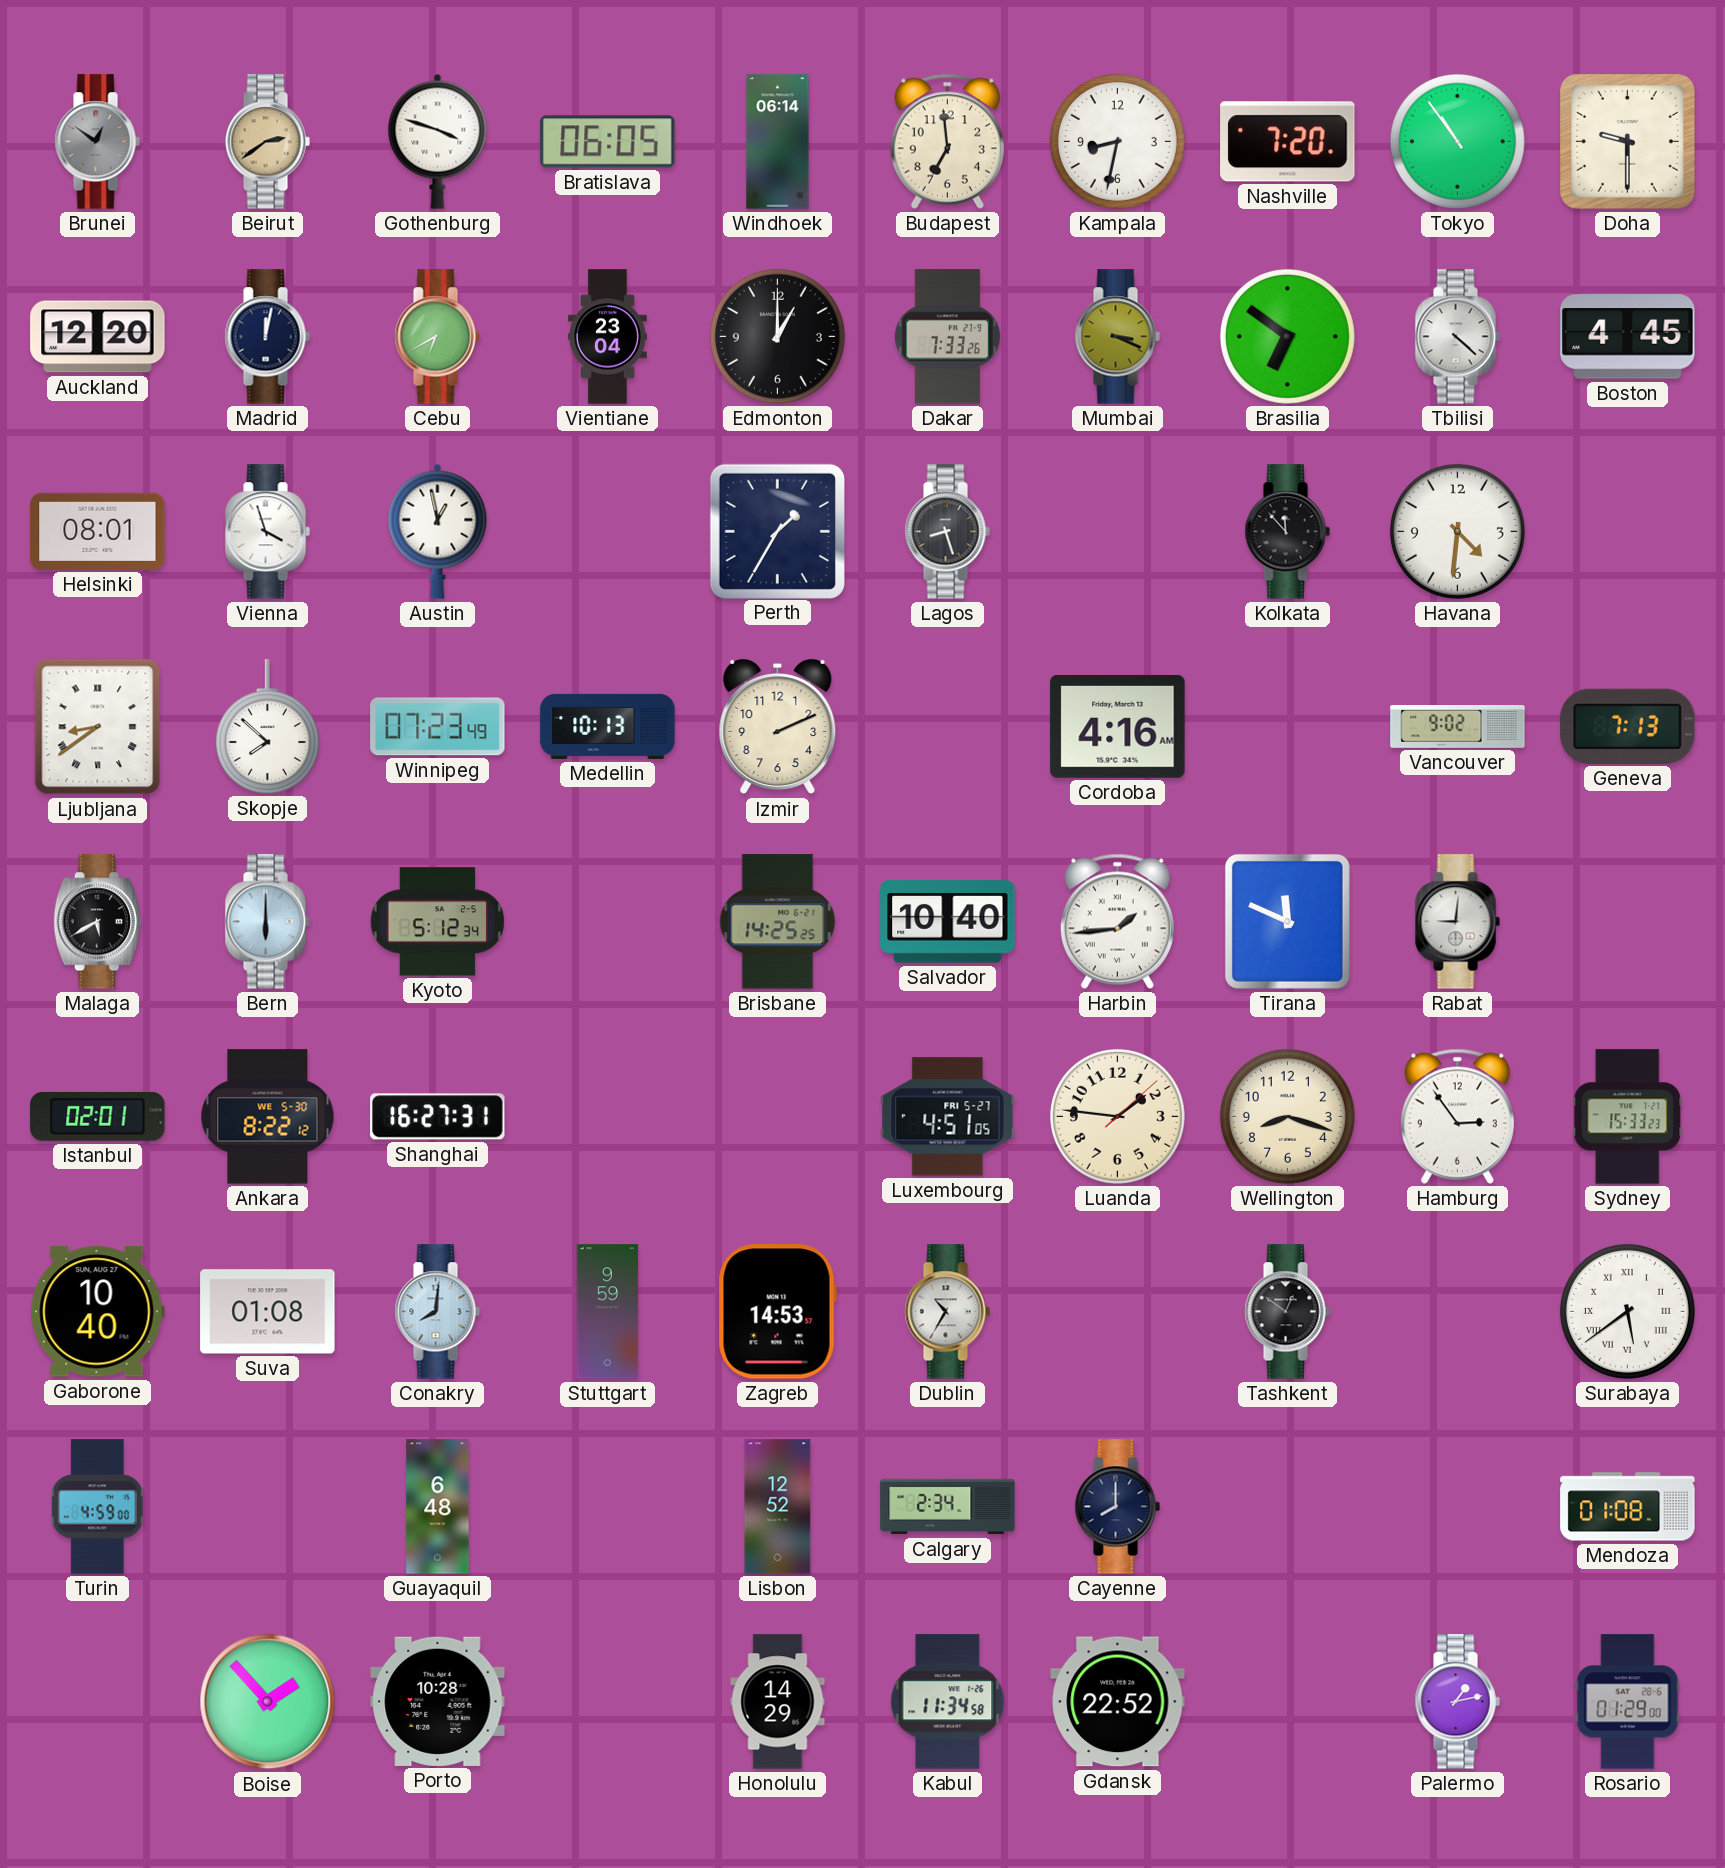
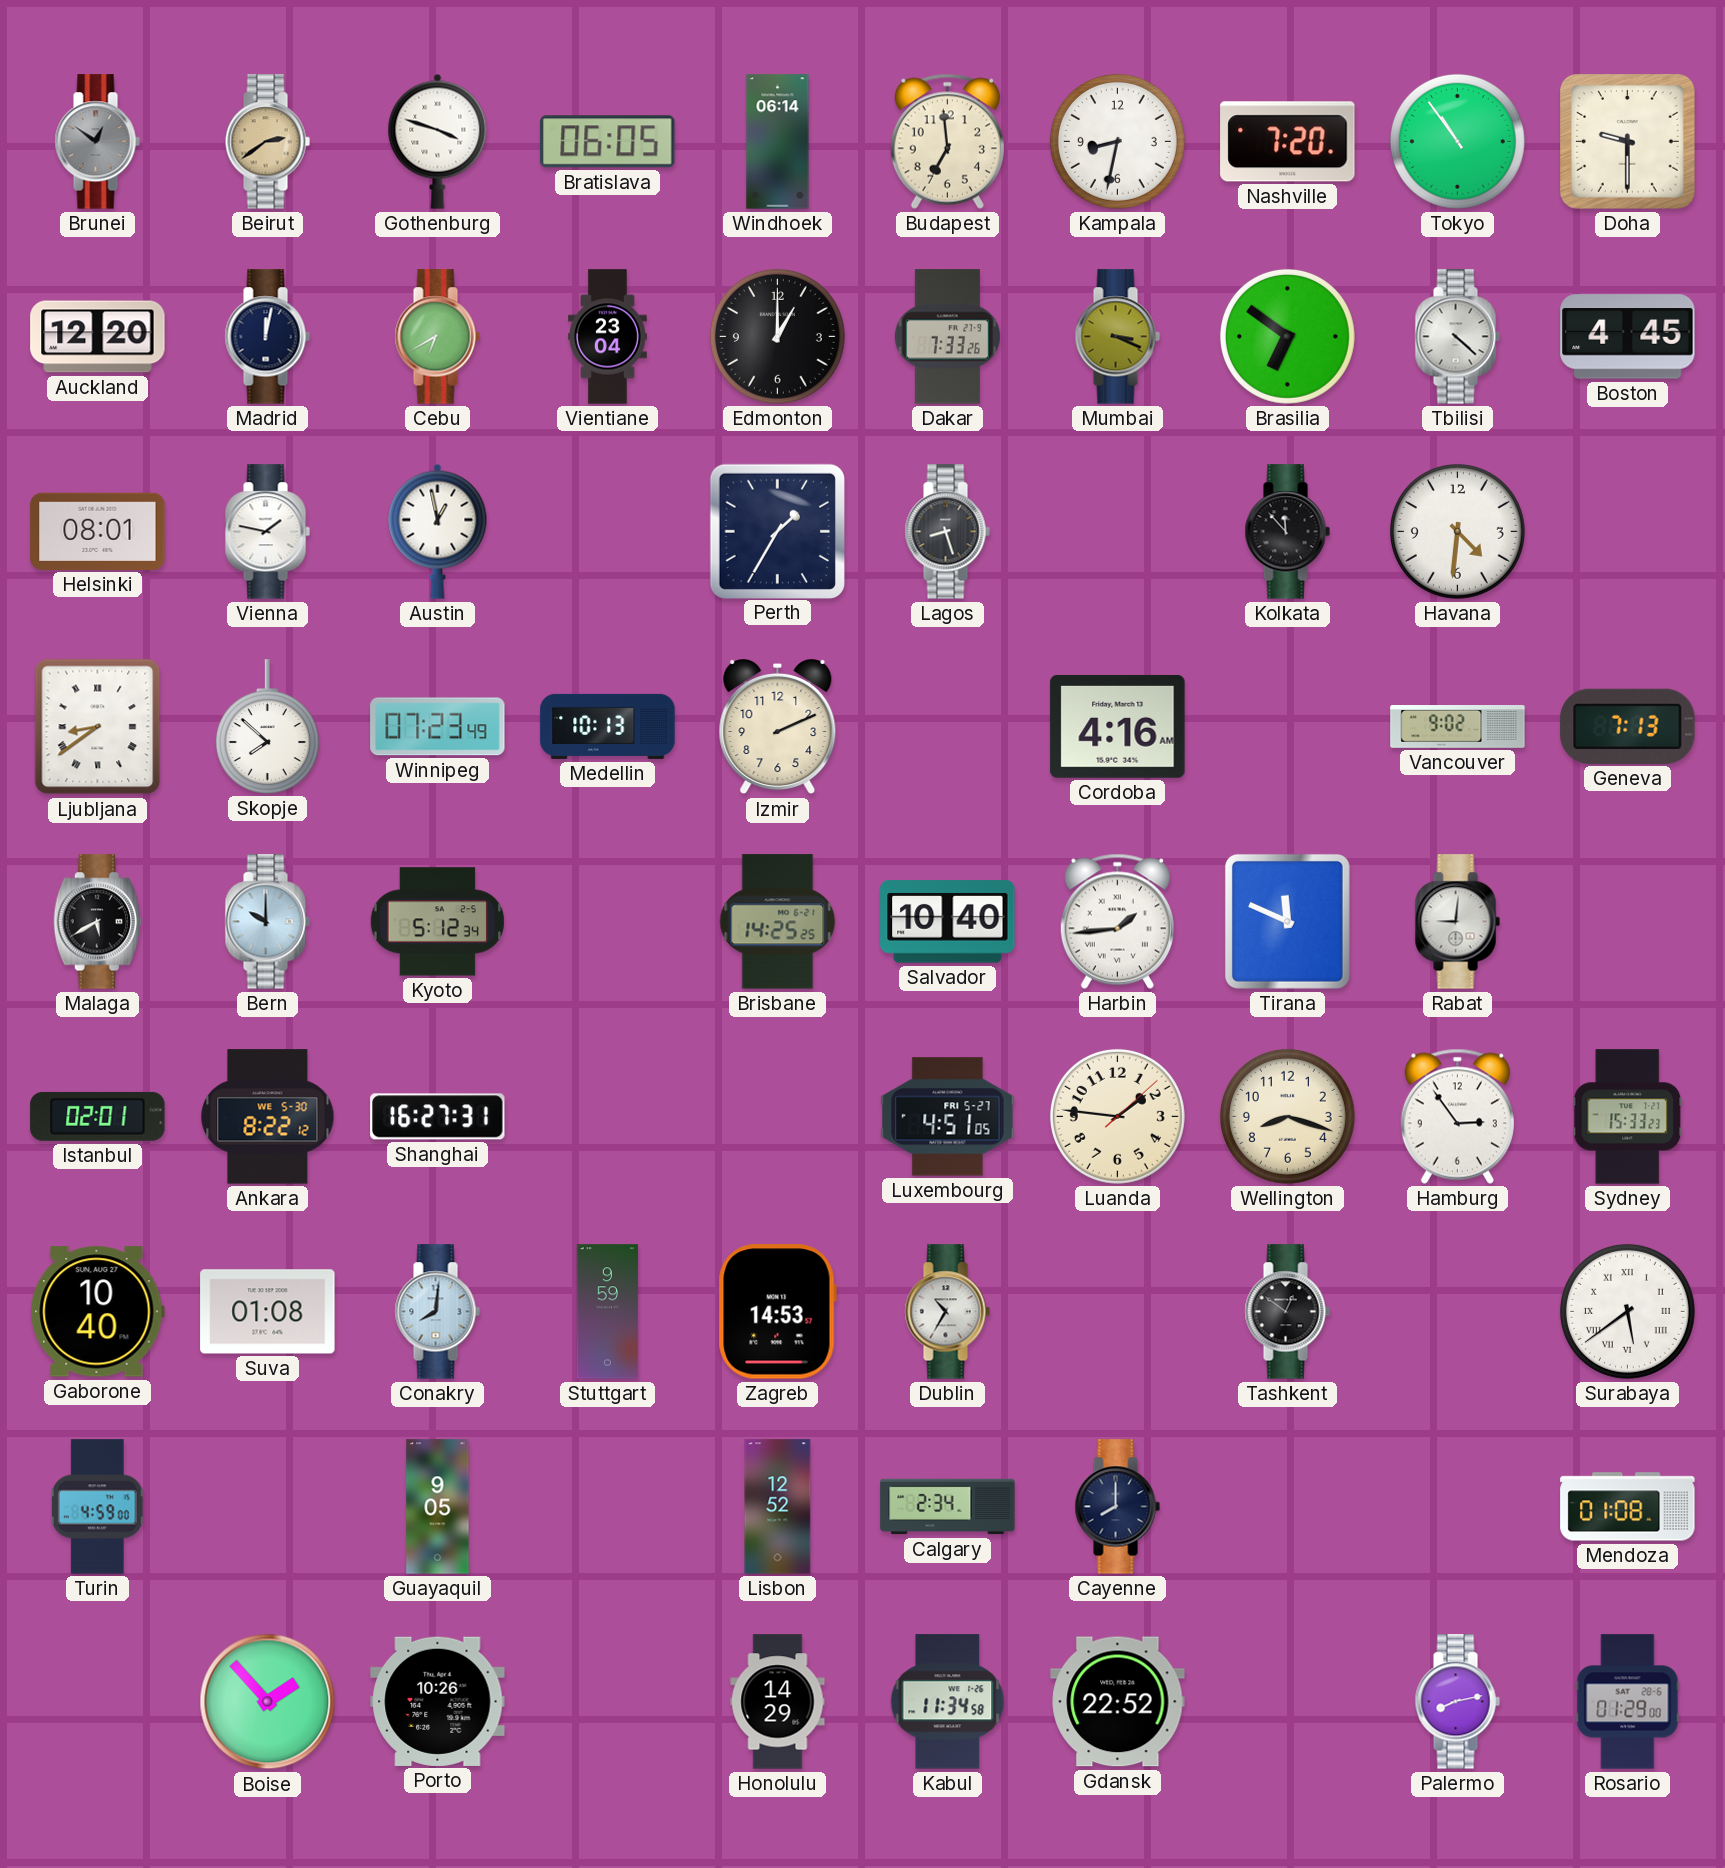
Vienna: 3:57 -> 1:47
Bern: 6:00 -> 10:00
Guayaquil: 6:48 -> 9:05
Porto: 10:28 -> 10:26
Palermo: 1:13 -> 8:13
